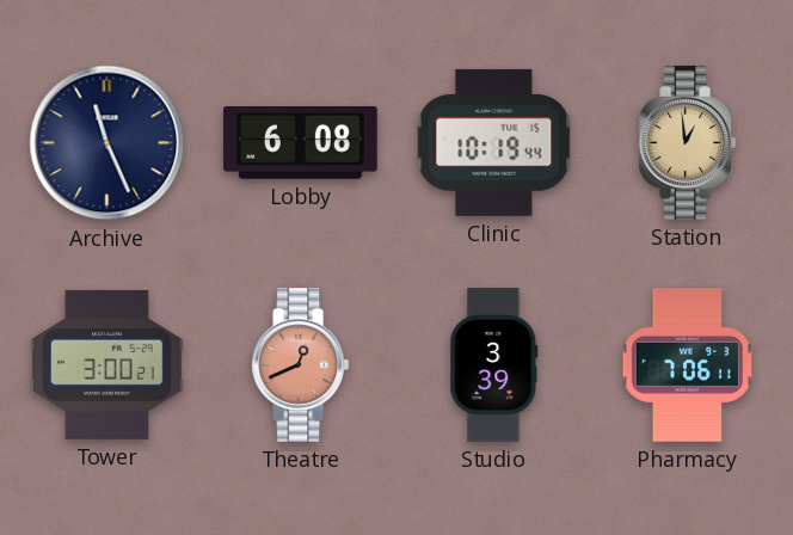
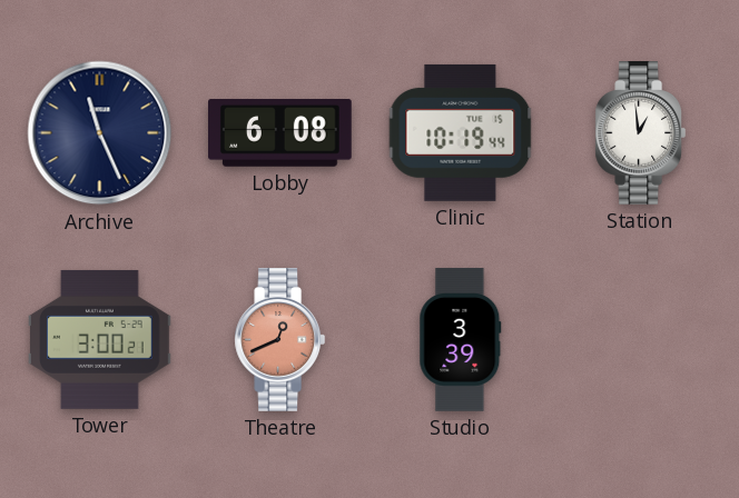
Station dial: champagne -> white
Pharmacy: 7:06 -> none
